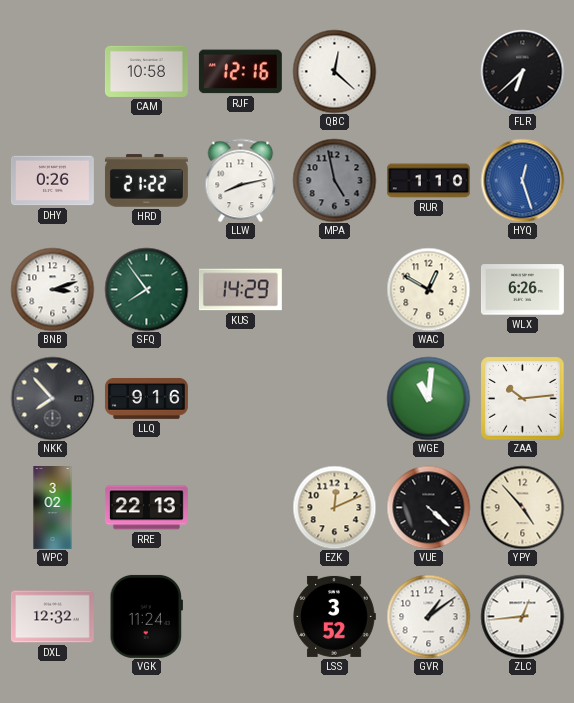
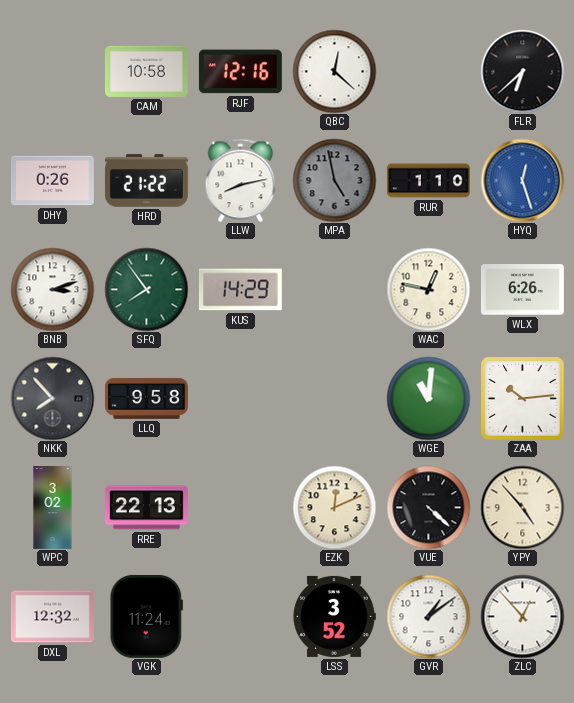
WAC: 12:50 -> 12:47
LLQ: 9:16 -> 9:58
ZLC: 12:44 -> 12:53
